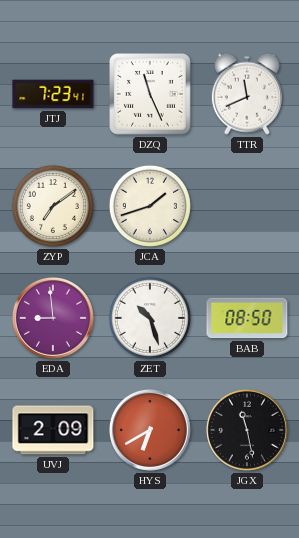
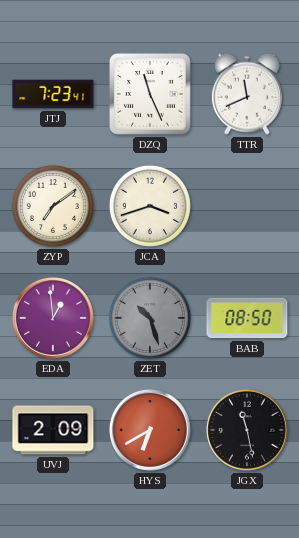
JCA: 1:42 -> 3:42
EDA: 8:59 -> 12:59
ZET dial: white -> grey
